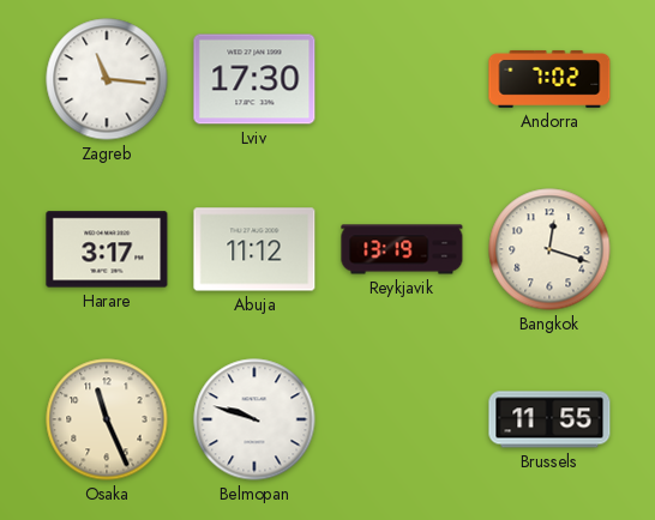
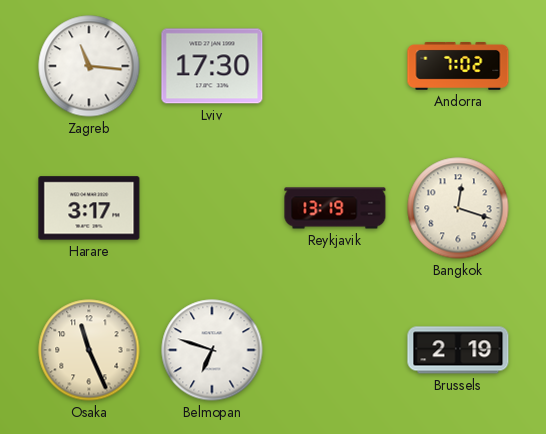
Abuja: 11:12 -> none
Belmopan: 9:48 -> 6:48
Brussels: 11:55 -> 2:19
